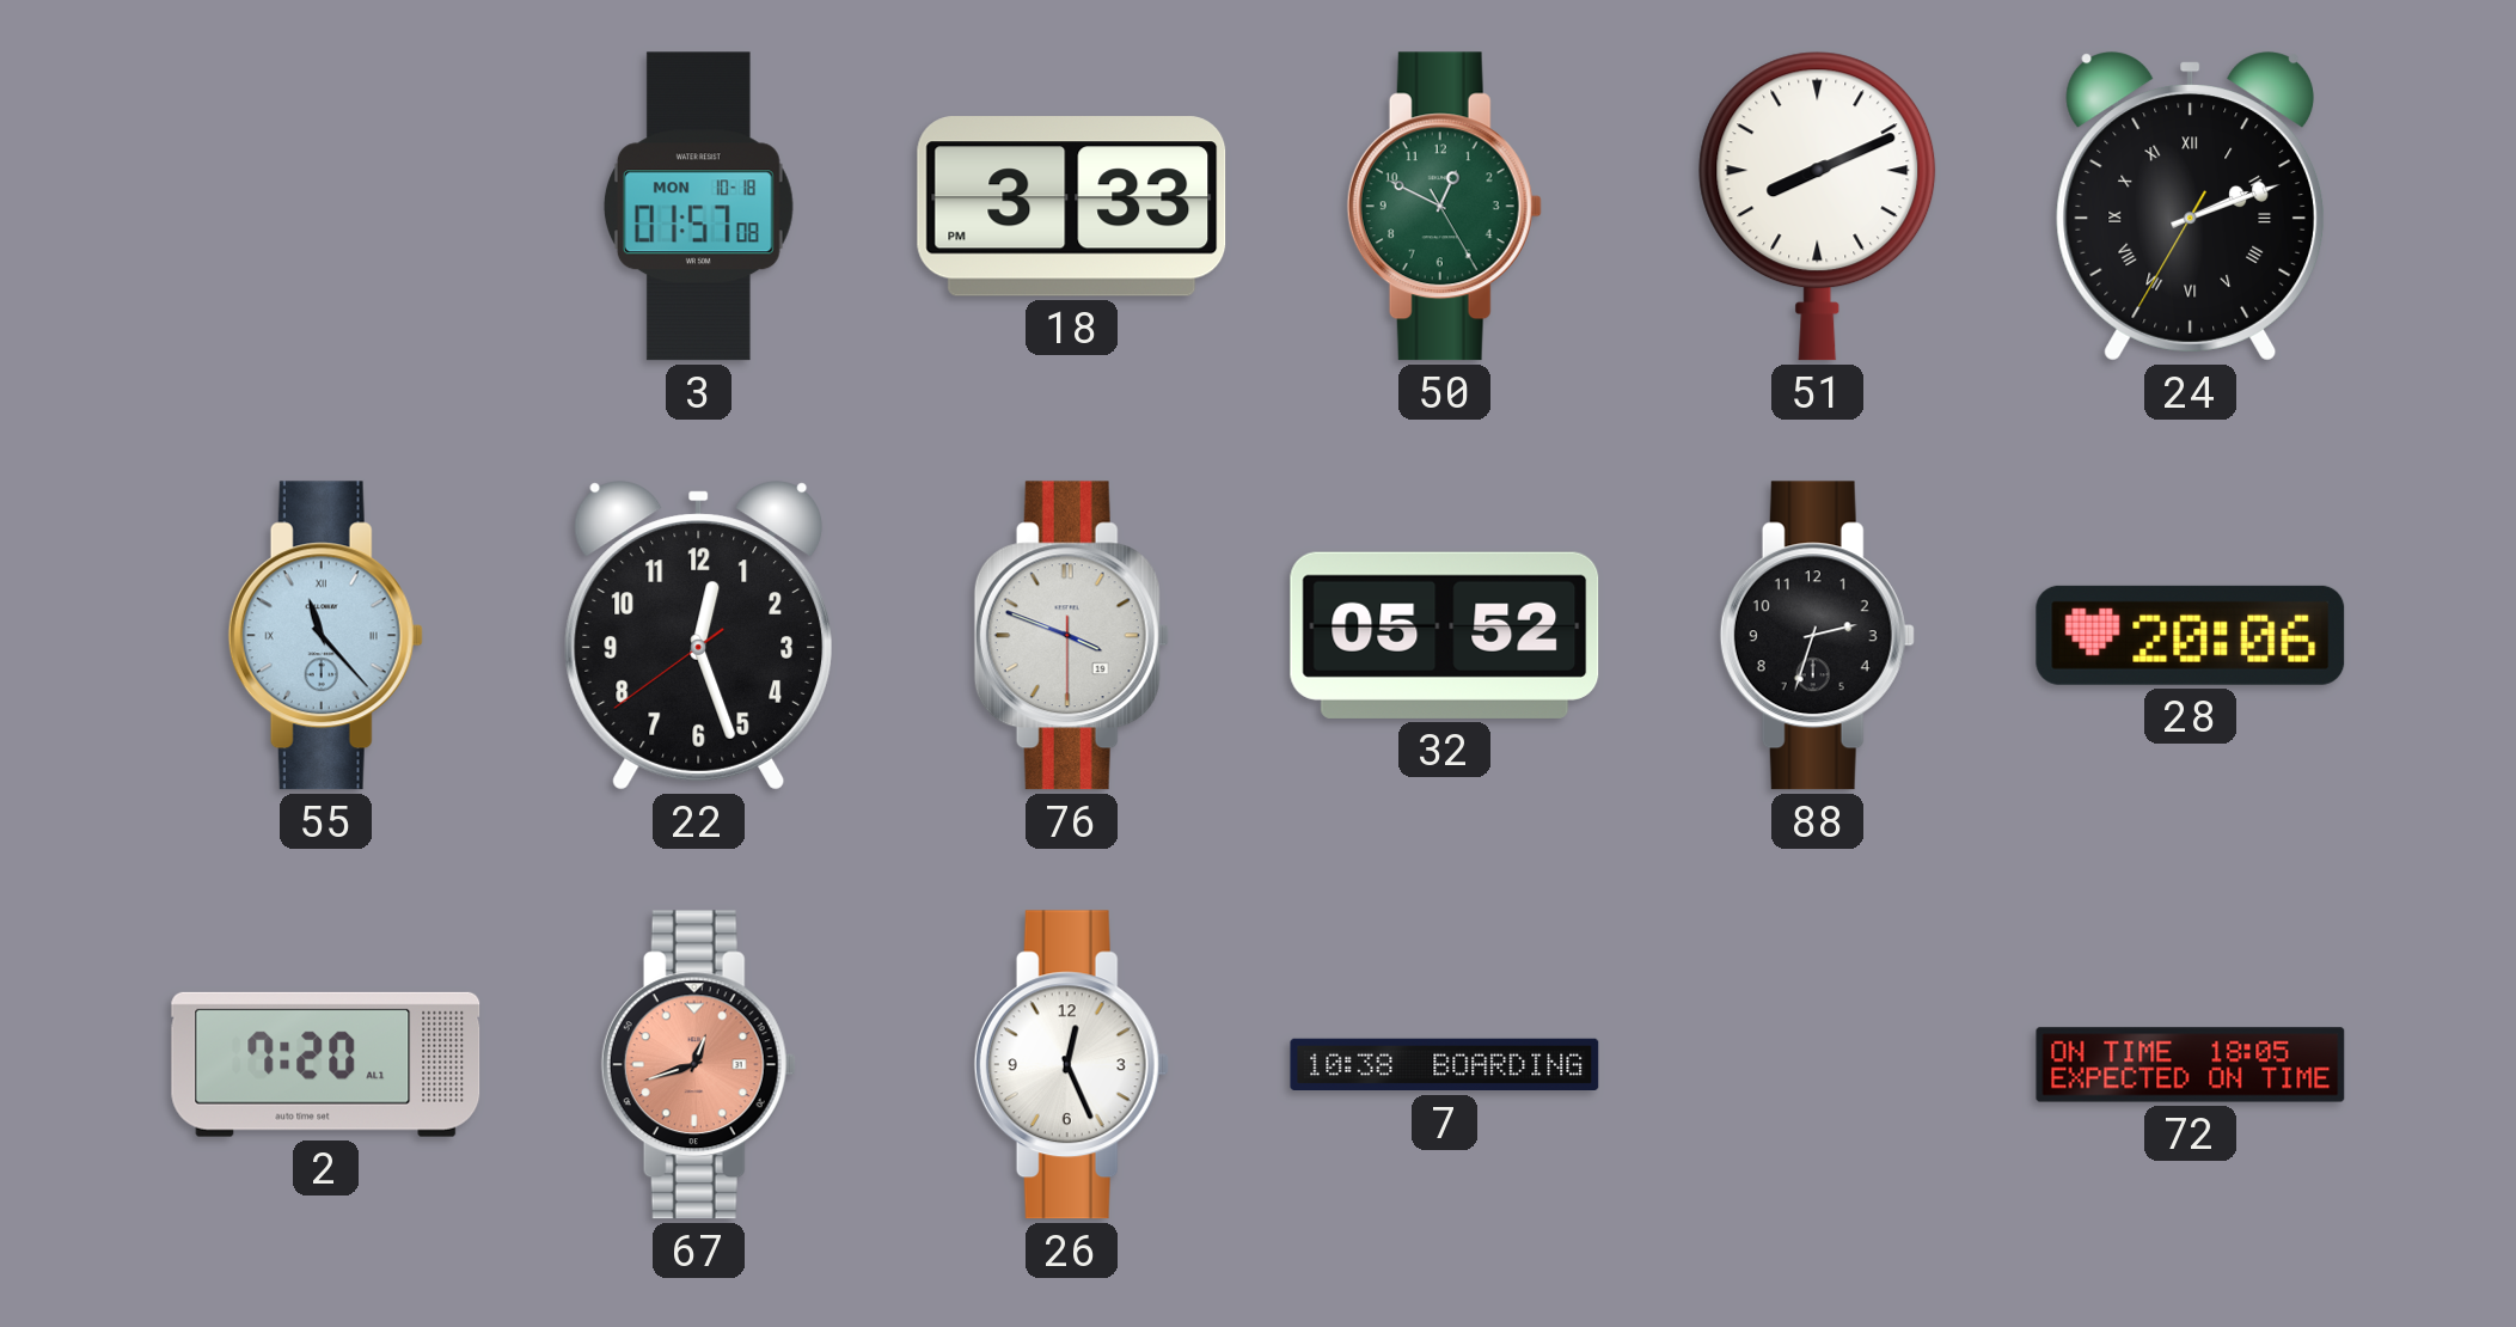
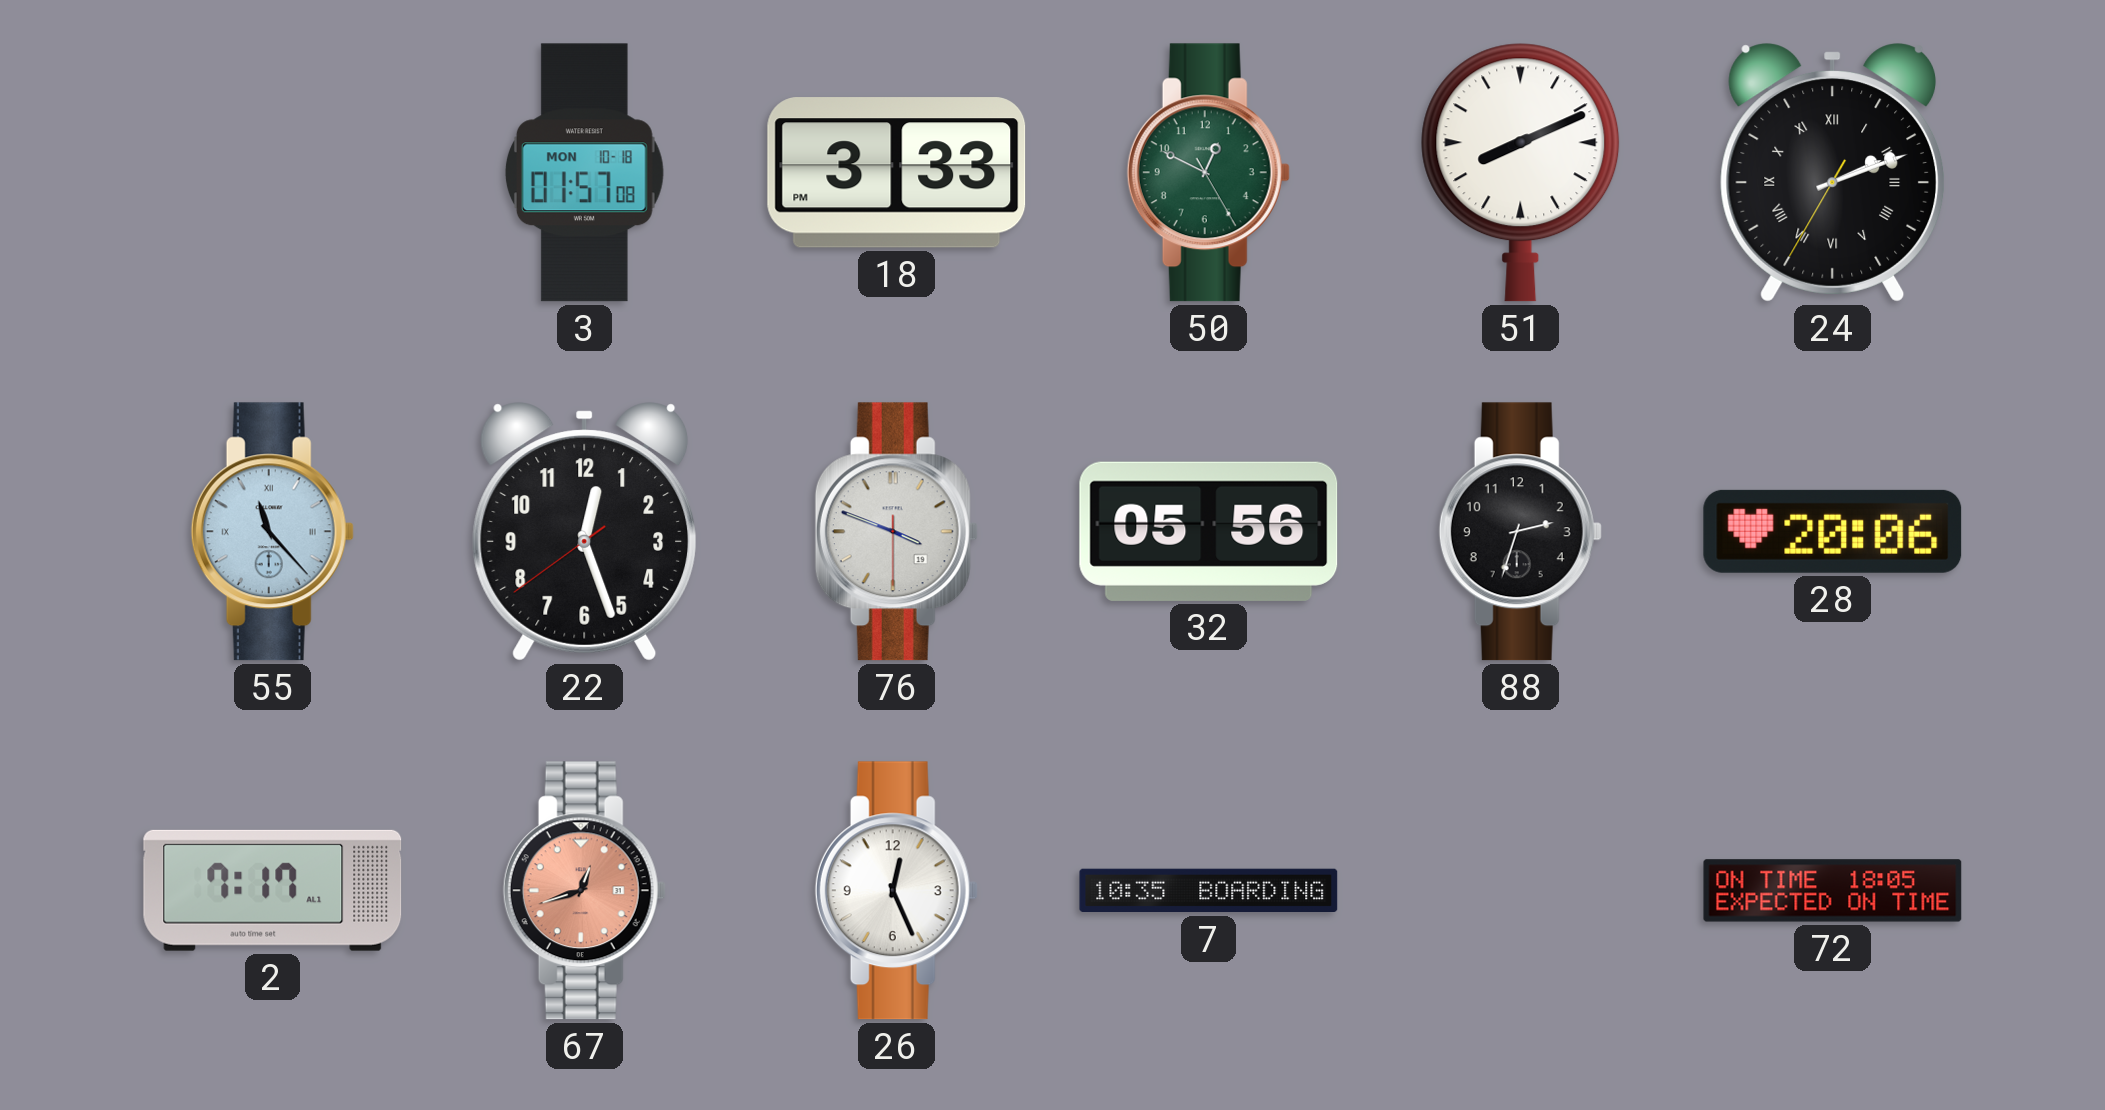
32: 05:52 -> 05:56
2: 7:20 -> 7:17
7: 10:38 -> 10:35
